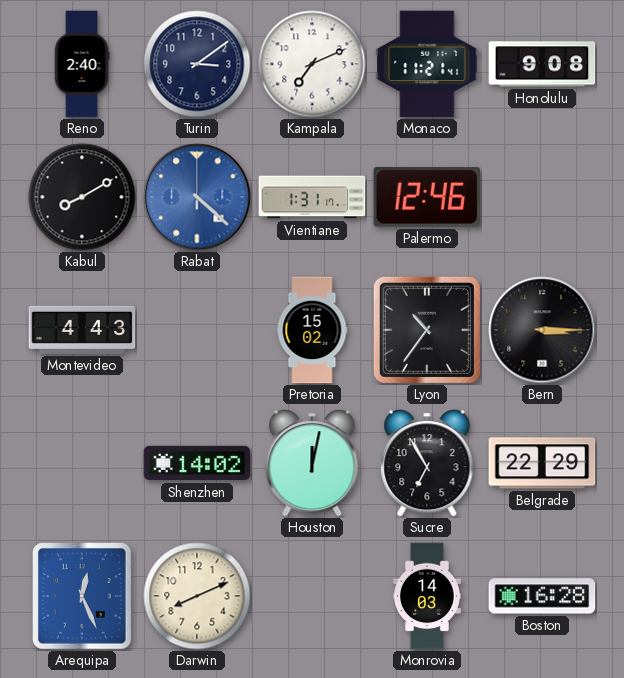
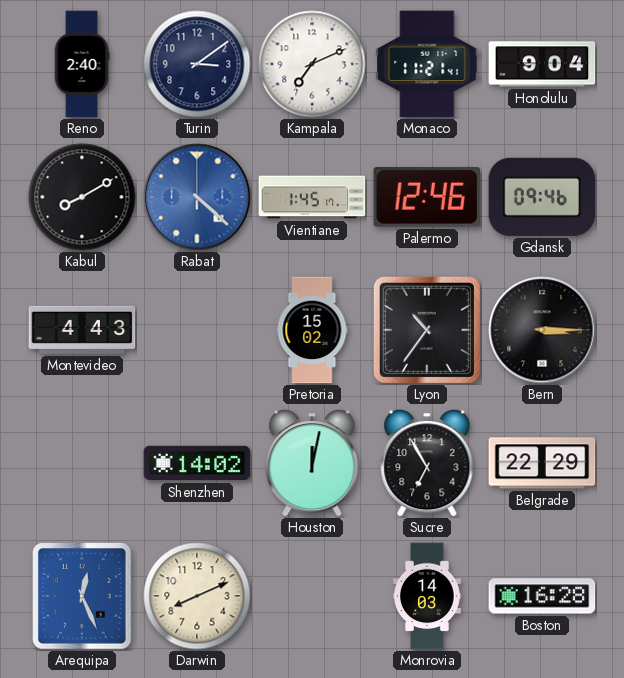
Honolulu: 9:08 -> 9:04
Vientiane: 1:31 -> 1:45
Gdansk: none -> 09:46
